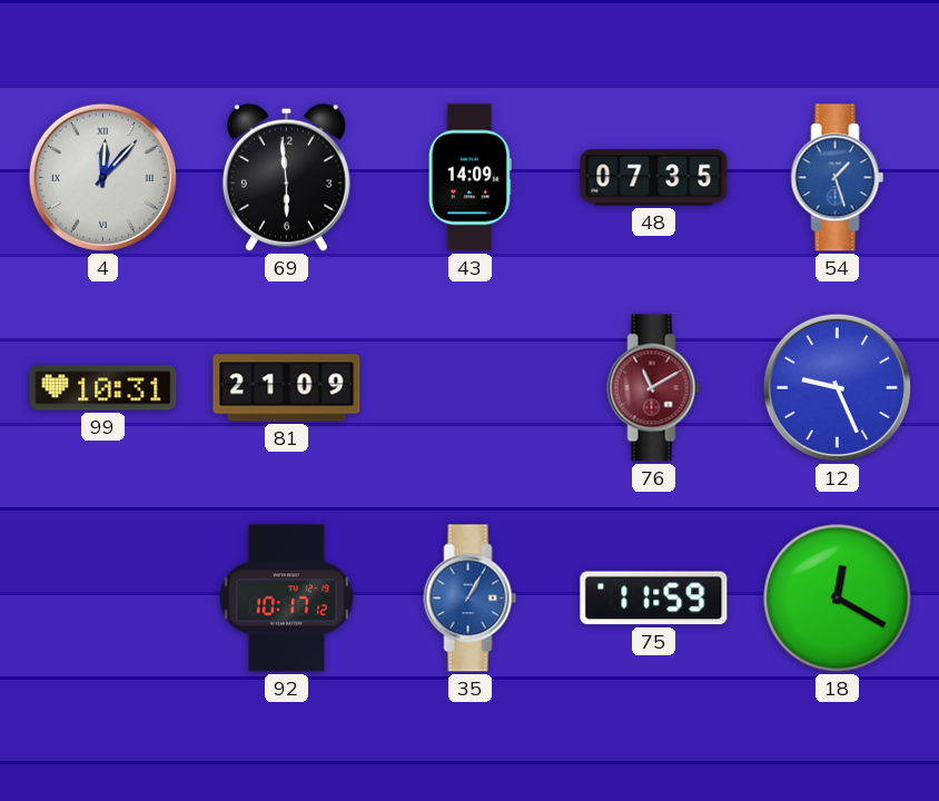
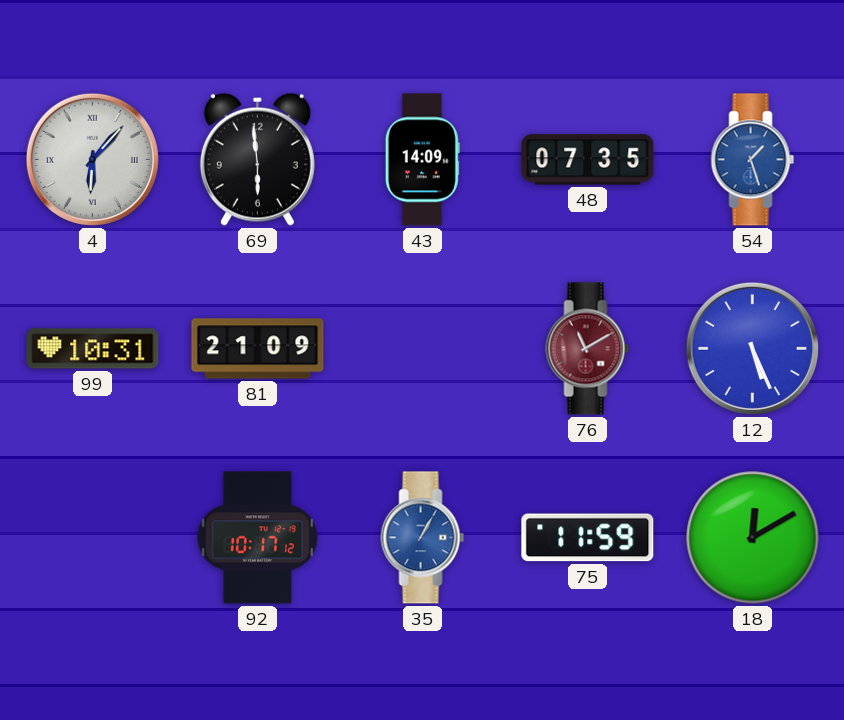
4: 12:07 -> 6:07
12: 9:26 -> 5:26
18: 12:20 -> 12:10
